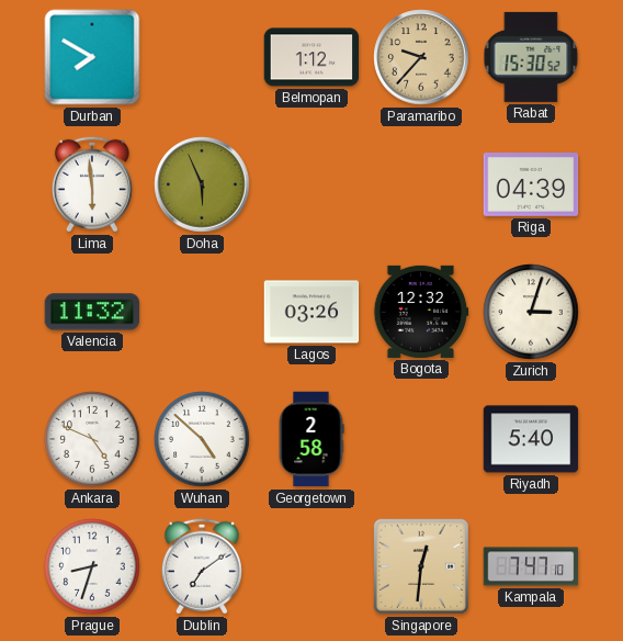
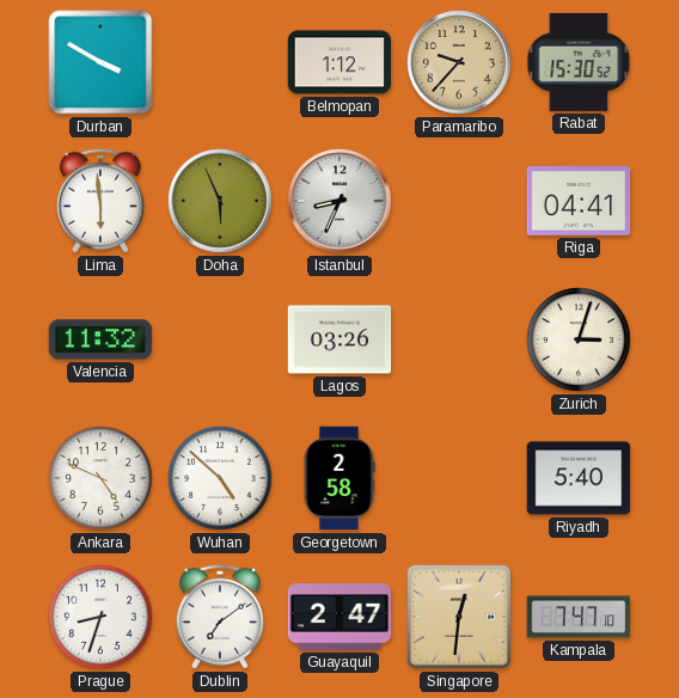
Durban: 7:50 -> 3:50
Istanbul: none -> 8:34
Riga: 04:39 -> 04:41
Bogota: 12:32 -> none
Guayaquil: none -> 2:47
